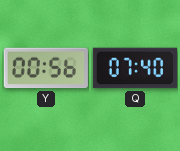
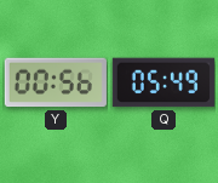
Q: 07:40 -> 05:49
